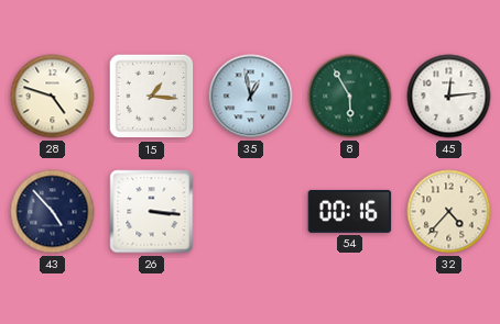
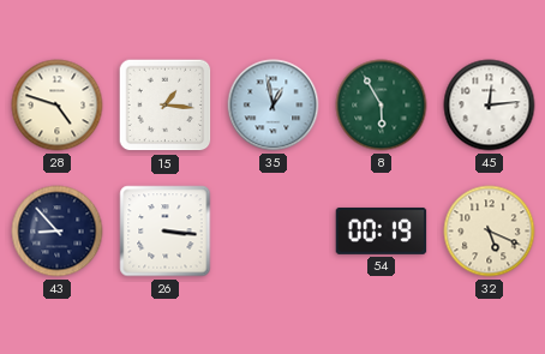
43: 4:53 -> 8:53
54: 00:16 -> 00:19
32: 4:37 -> 5:19
